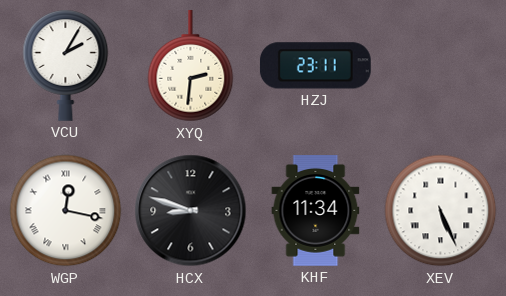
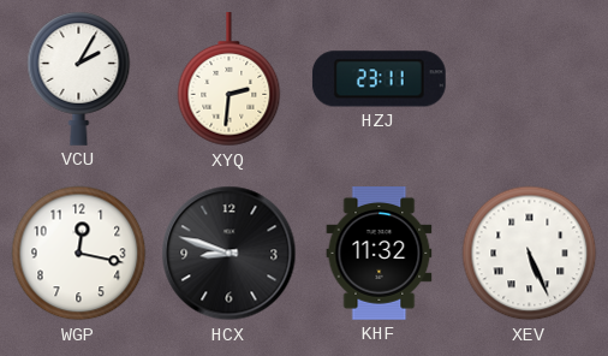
WGP numerals: Roman -> Arabic
KHF: 11:34 -> 11:32
